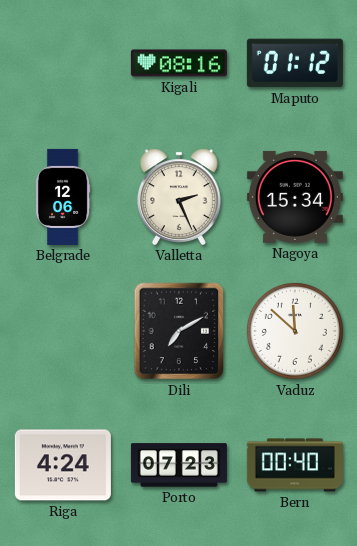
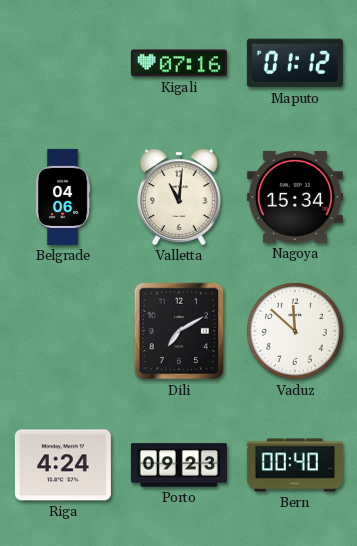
Kigali: 08:16 -> 07:16
Belgrade: 12:06 -> 04:06
Valletta: 2:26 -> 11:01
Porto: 07:23 -> 09:23
